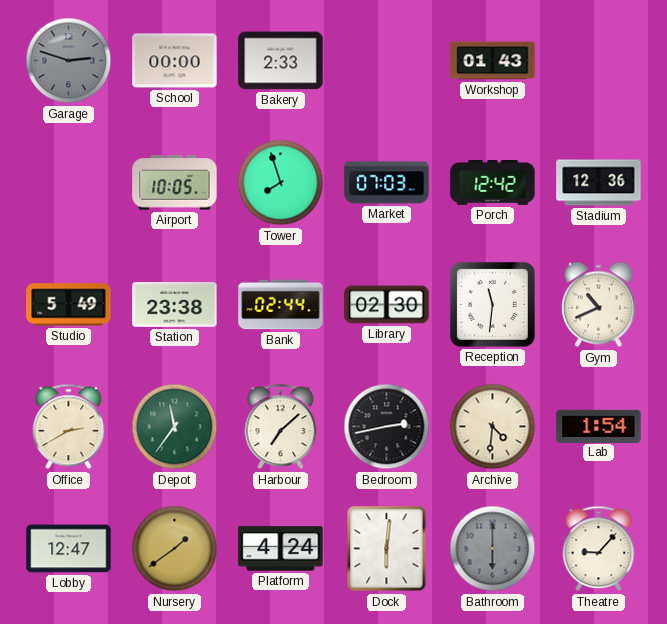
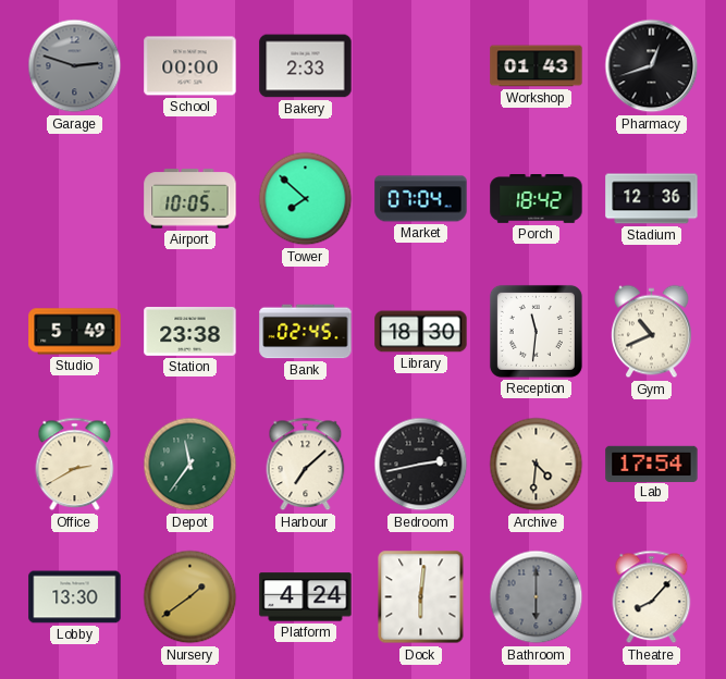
Pharmacy: none -> 12:42
Tower: 7:57 -> 7:52
Market: 07:03 -> 07:04
Porch: 12:42 -> 18:42
Bank: 02:44 -> 02:45
Library: 02:30 -> 18:30
Lab: 1:54 -> 17:54
Lobby: 12:47 -> 13:30
Theatre: 9:07 -> 8:07
